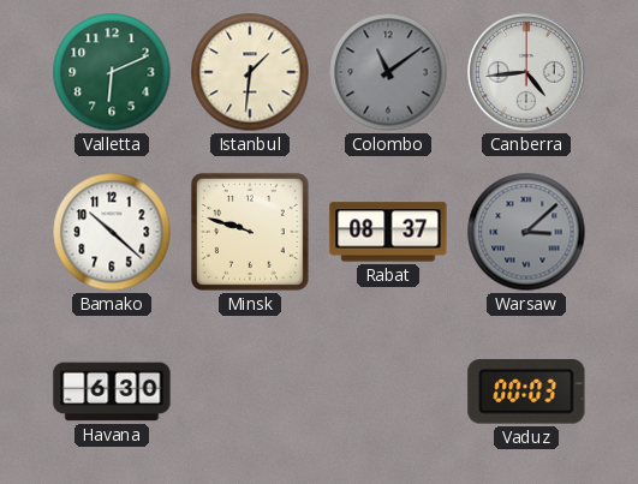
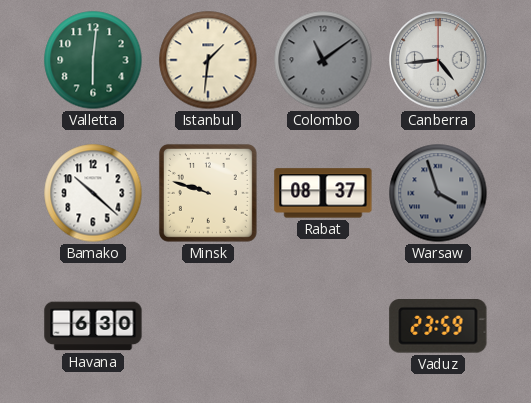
Valletta: 6:11 -> 6:01
Warsaw: 3:08 -> 3:57
Vaduz: 00:03 -> 23:59
